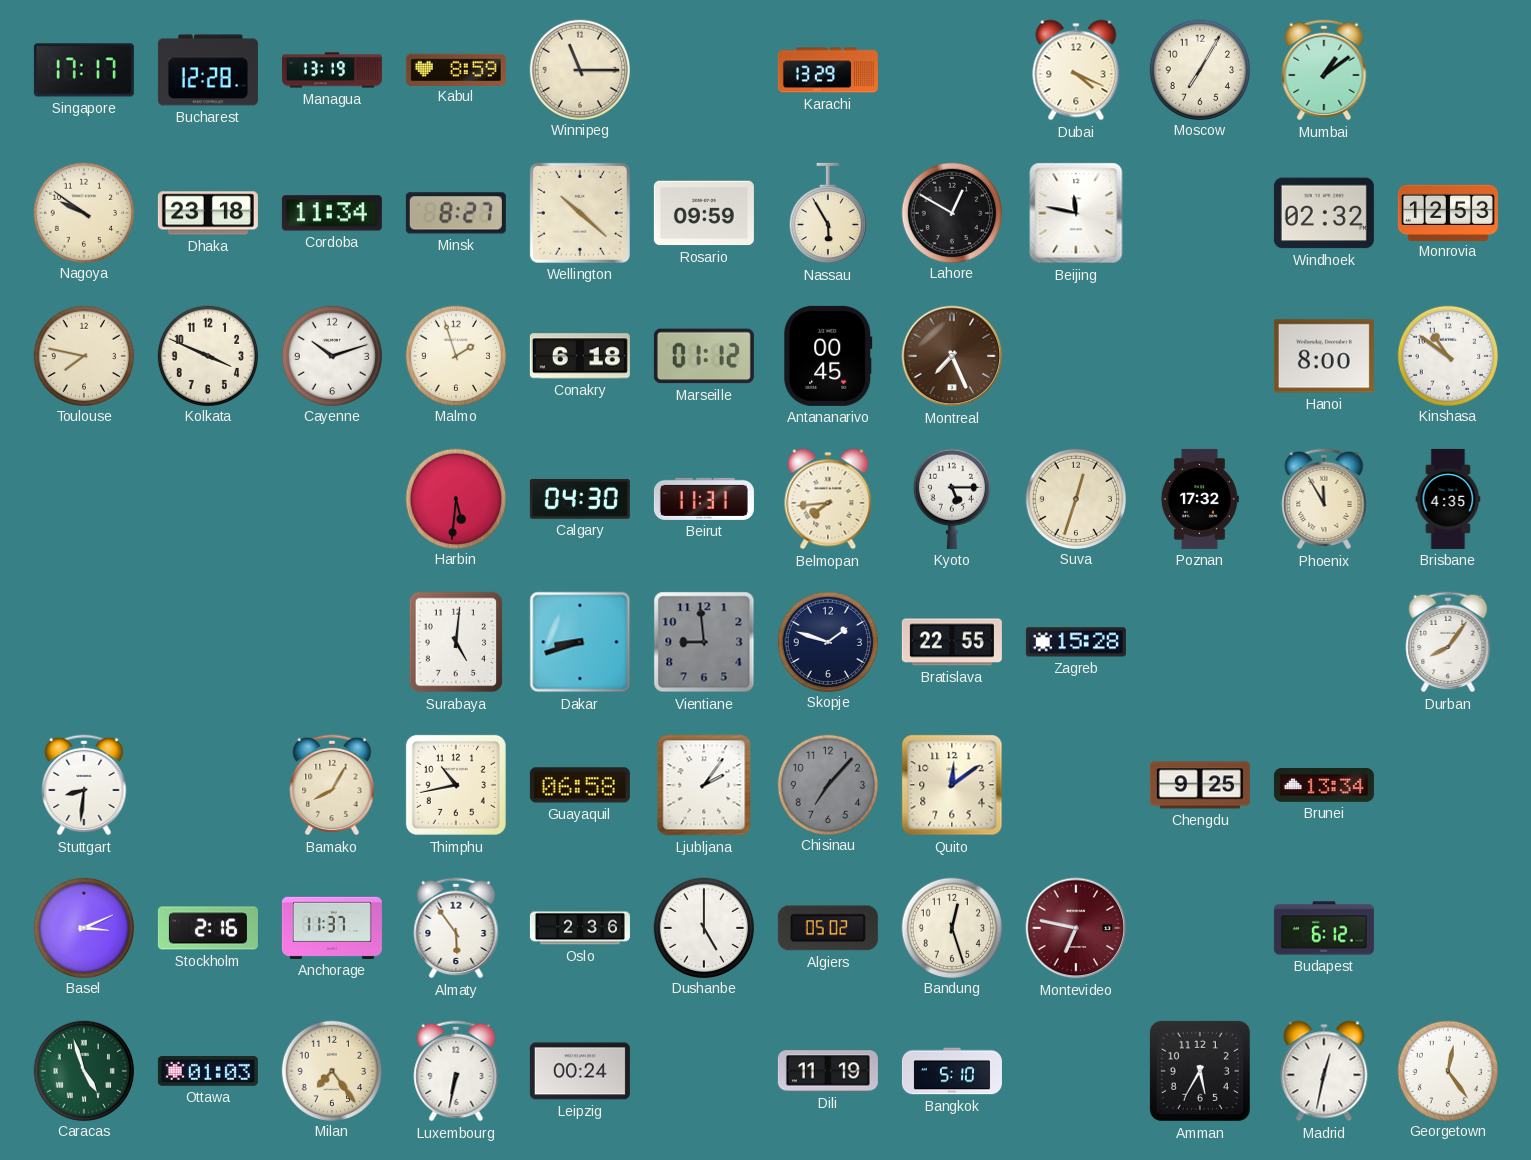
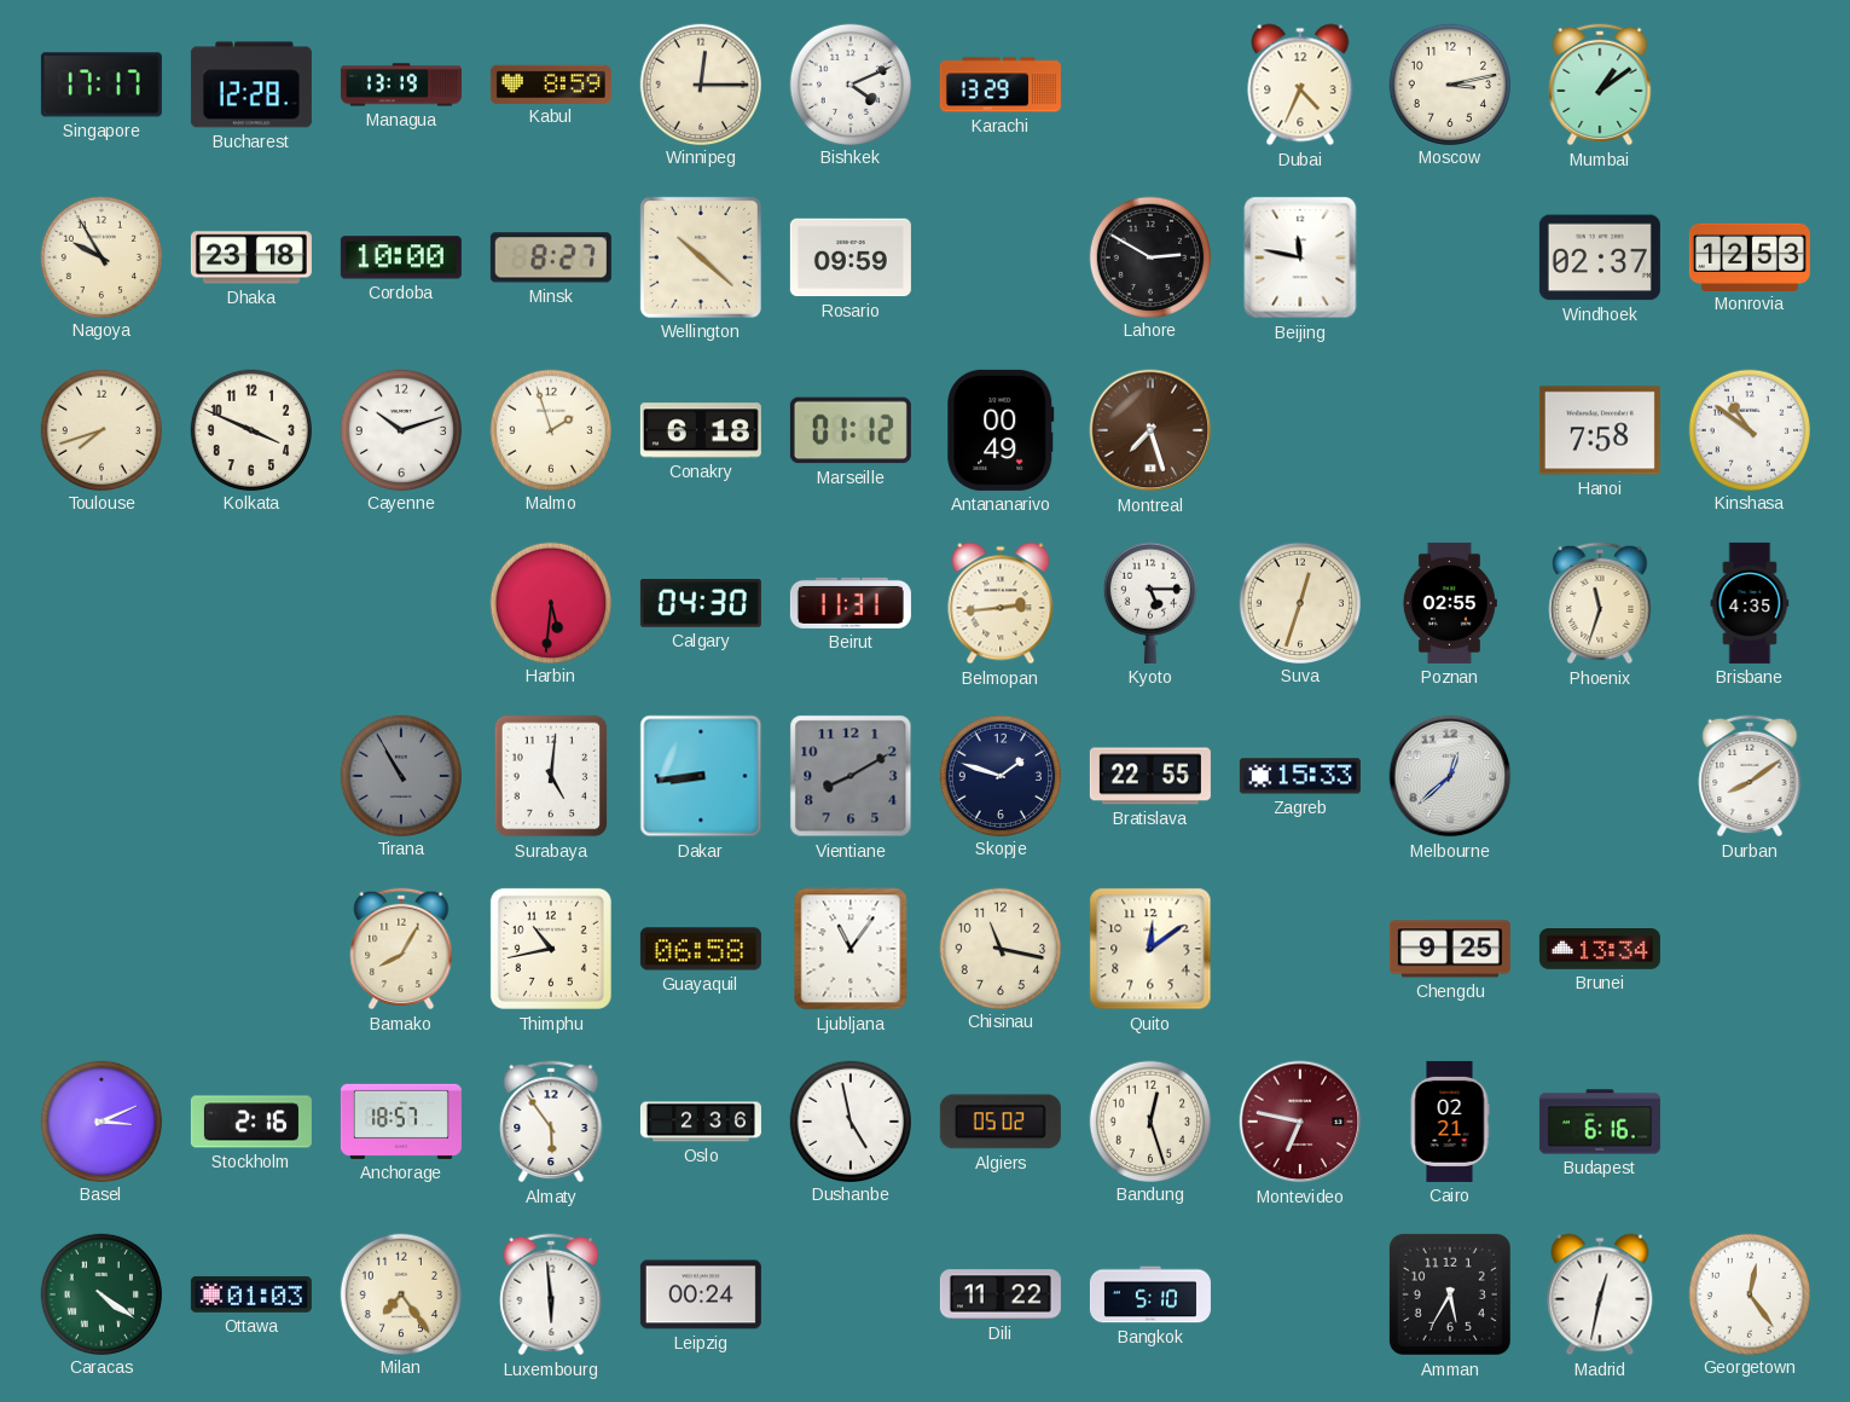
Winnipeg: 11:15 -> 12:15
Bishkek: none -> 4:11
Dubai: 4:19 -> 4:34
Moscow: 7:05 -> 3:13
Nagoya: 9:51 -> 9:55
Cordoba: 11:34 -> 10:00
Nassau: 5:55 -> none
Lahore: 12:50 -> 2:50
Windhoek: 02:32 -> 02:37
Toulouse: 7:47 -> 7:42
Antananarivo: 00:45 -> 00:49
Montreal: 7:26 -> 7:27
Hanoi: 8:00 -> 7:58
Belmopan: 7:44 -> 2:44
Poznan: 17:32 -> 02:55
Phoenix: 11:55 -> 11:33
Tirana: none -> 10:55
Dakar: 8:42 -> 8:44
Vientiane: 8:59 -> 8:10
Zagreb: 15:28 -> 15:33
Melbourne: none -> 12:38
Durban: 8:06 -> 8:09
Stuttgart: 8:31 -> none
Ljubljana: 2:06 -> 11:06
Chisinau: 7:07 -> 11:17
Chisinau dial: grey -> cream
Anchorage: 11:37 -> 18:57
Dushanbe: 5:00 -> 4:58
Cairo: none -> 02:21
Budapest: 6:12 -> 6:16
Caracas: 4:57 -> 4:21
Luxembourg: 6:32 -> 5:59
Dili: 11:19 -> 11:22
